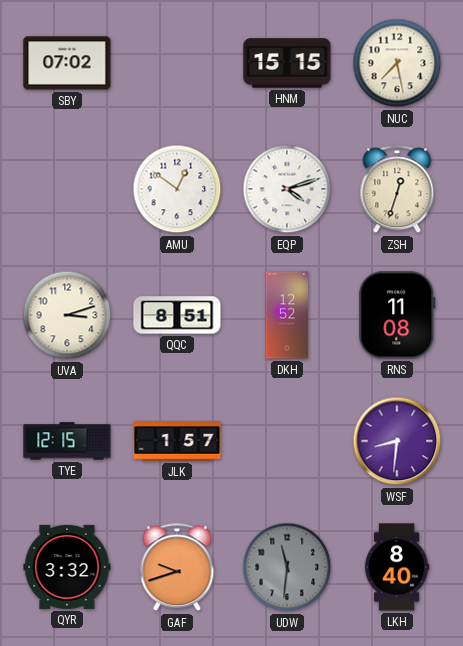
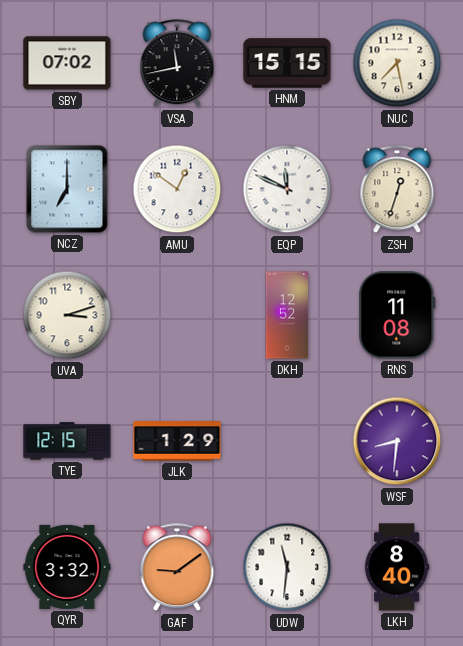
VSA: none -> 11:43
NCZ: none -> 7:00
EQP: 4:12 -> 11:49
QQC: 8:51 -> none
JLK: 1:57 -> 1:29
GAF: 9:42 -> 9:09
UDW dial: grey -> white
